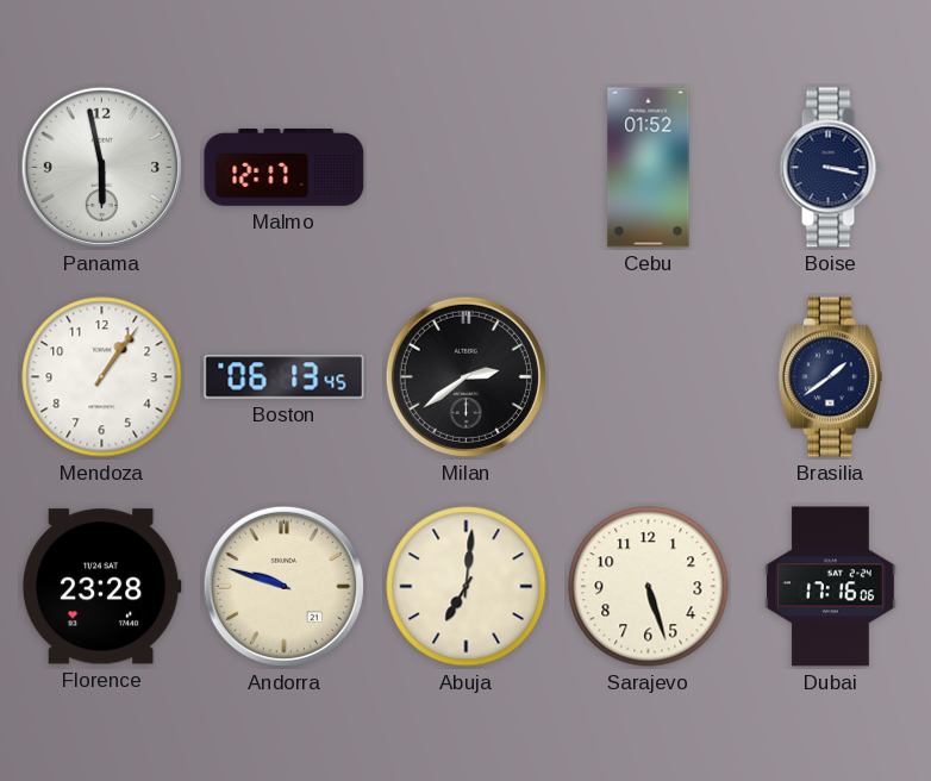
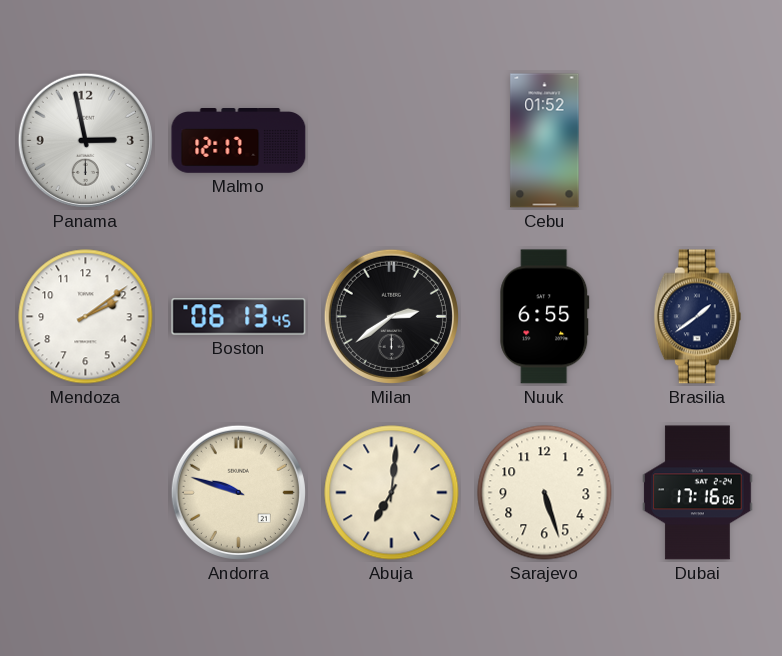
Panama: 5:58 -> 2:58
Boise: 3:17 -> none
Mendoza: 1:06 -> 2:09
Nuuk: none -> 6:55
Florence: 23:28 -> none
